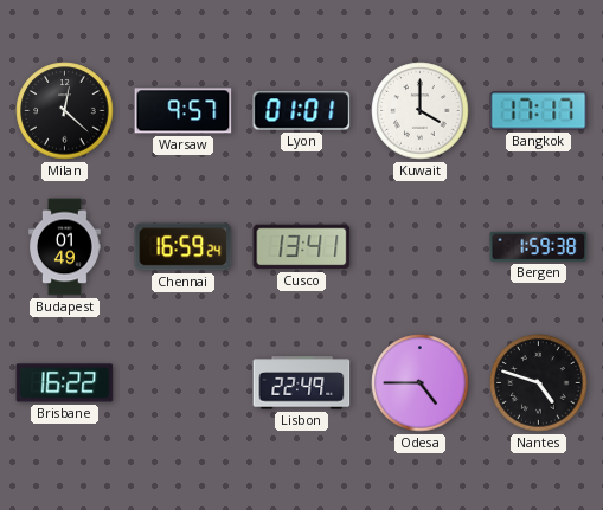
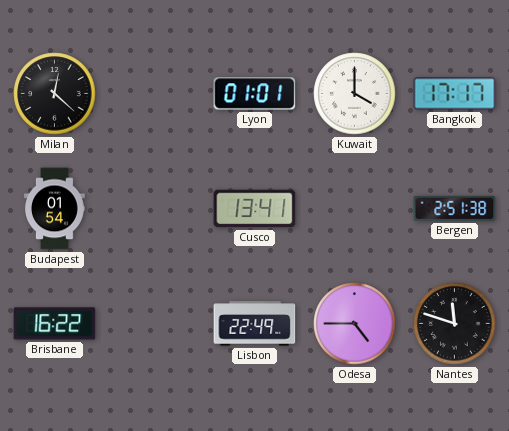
Warsaw: 9:57 -> none
Budapest: 01:49 -> 01:54
Chennai: 16:59 -> none
Bergen: 1:59 -> 2:51
Nantes: 4:48 -> 11:48
